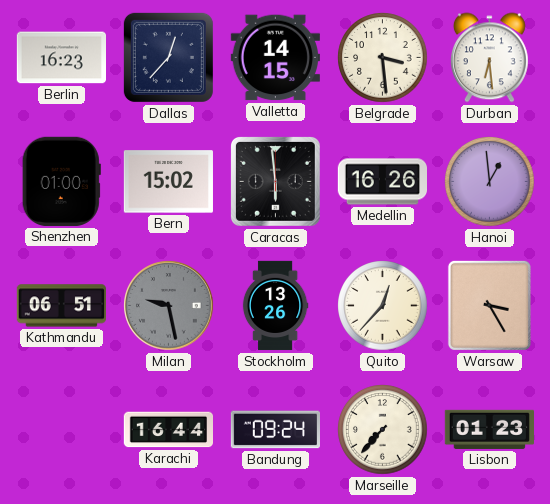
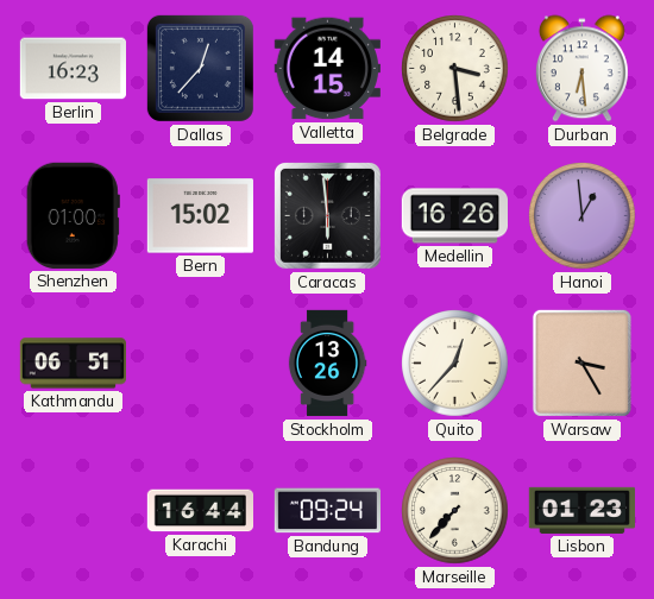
Milan: 9:28 -> none
